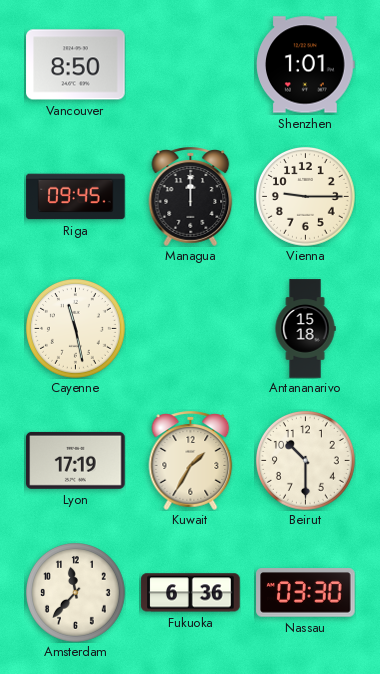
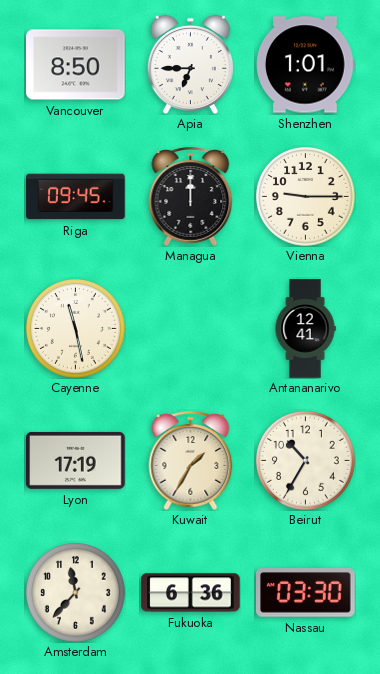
Apia: none -> 6:45
Antananarivo: 15:18 -> 12:41
Beirut: 10:30 -> 10:35
